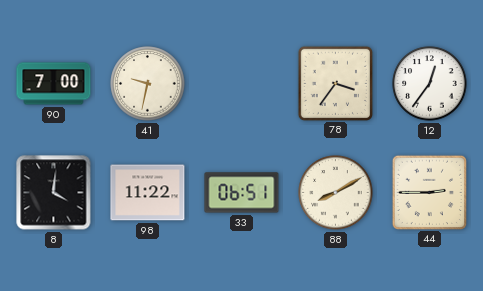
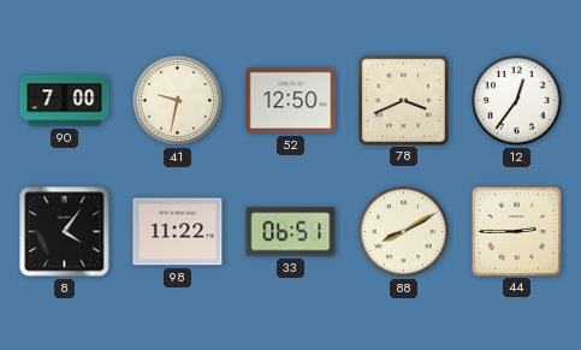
52: none -> 12:50
78: 3:36 -> 3:41
8: 4:01 -> 4:06
